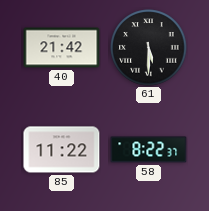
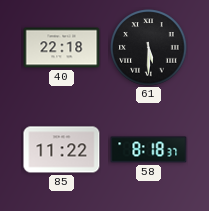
40: 21:42 -> 22:18
58: 8:22 -> 8:18
